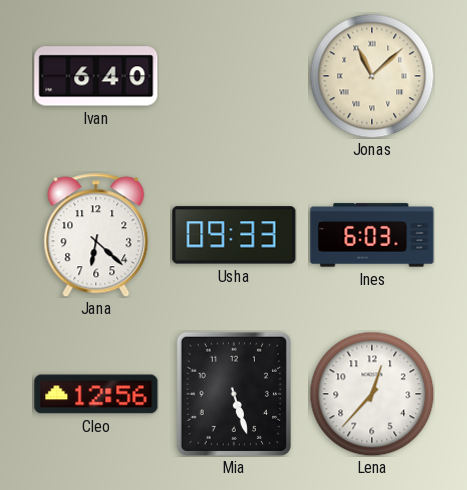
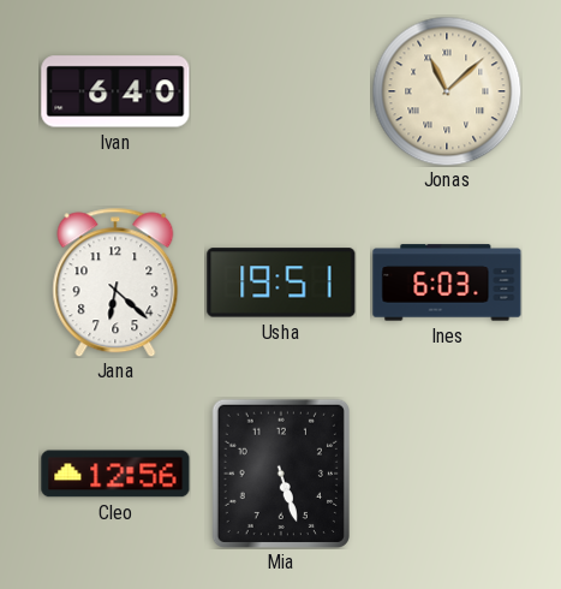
Usha: 09:33 -> 19:51
Lena: 12:37 -> none
